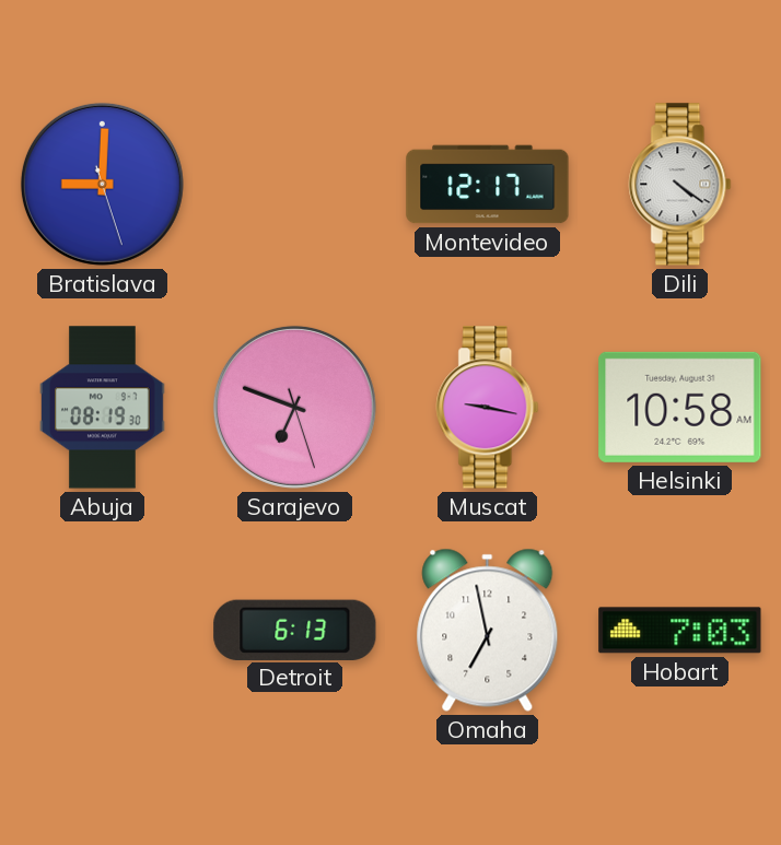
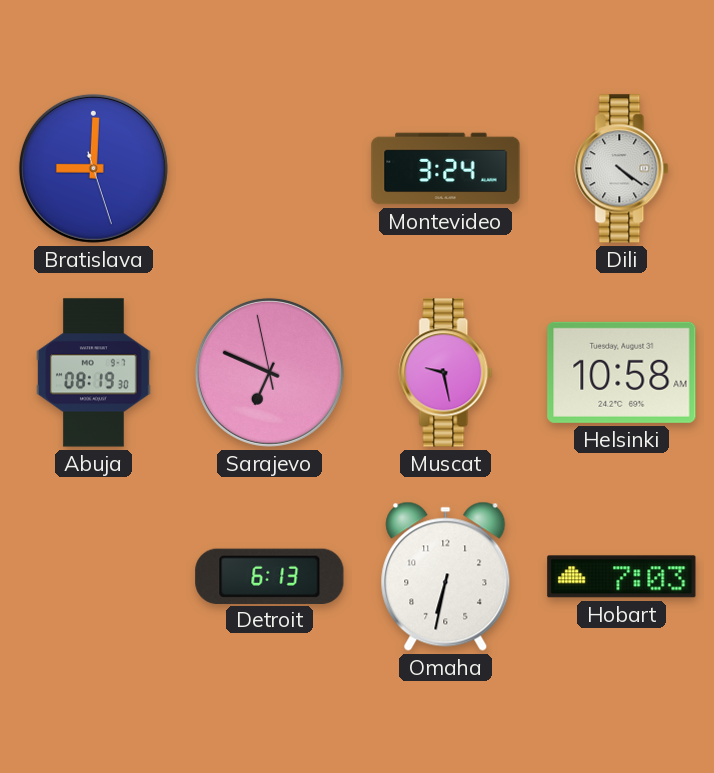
Montevideo: 12:17 -> 3:24
Sarajevo: 6:48:27 -> 6:48:58
Muscat: 9:17 -> 9:28
Omaha: 6:58 -> 6:32
